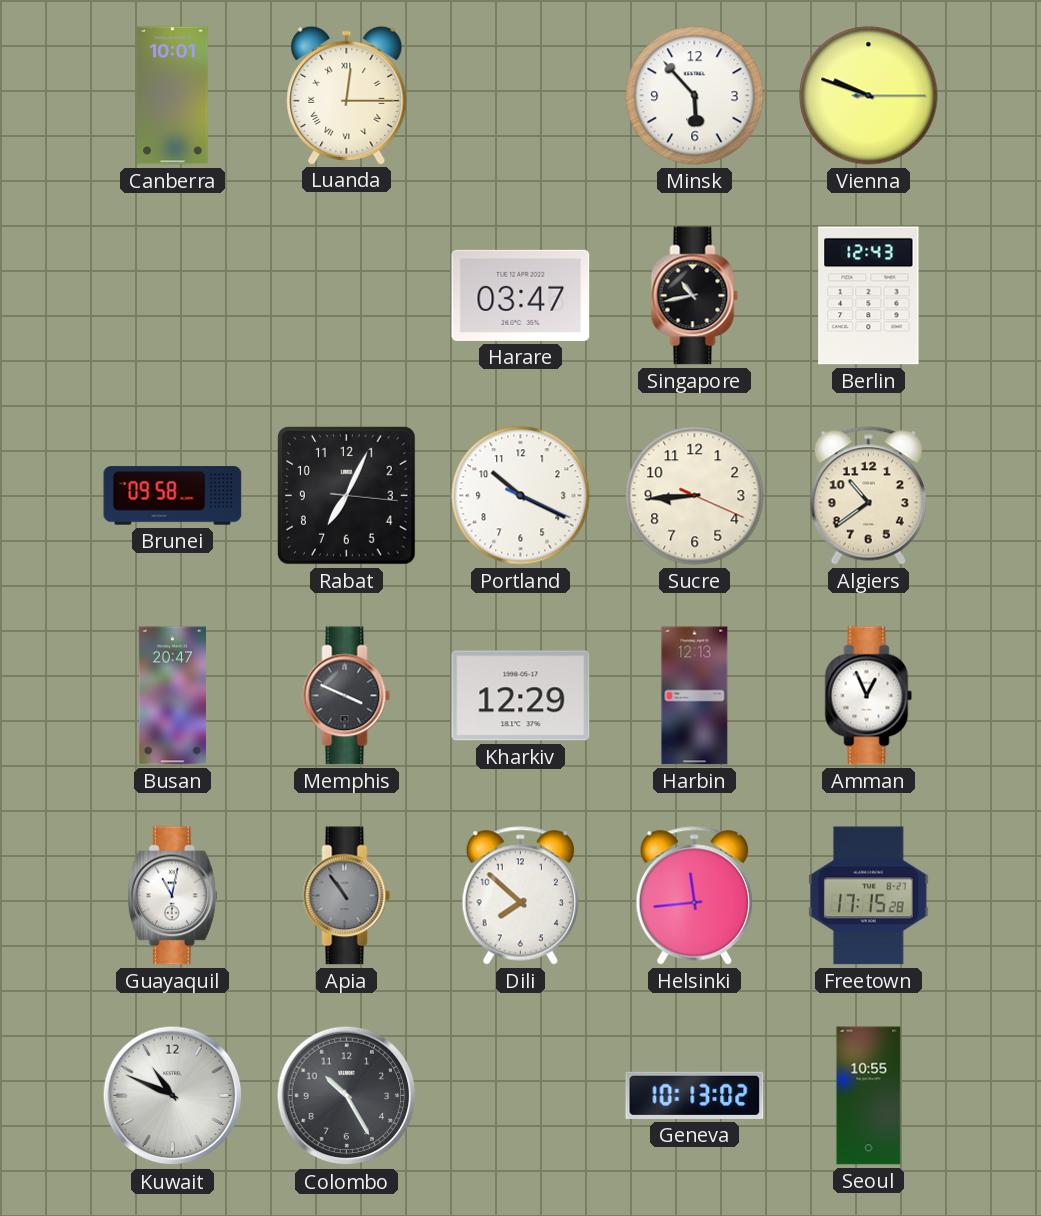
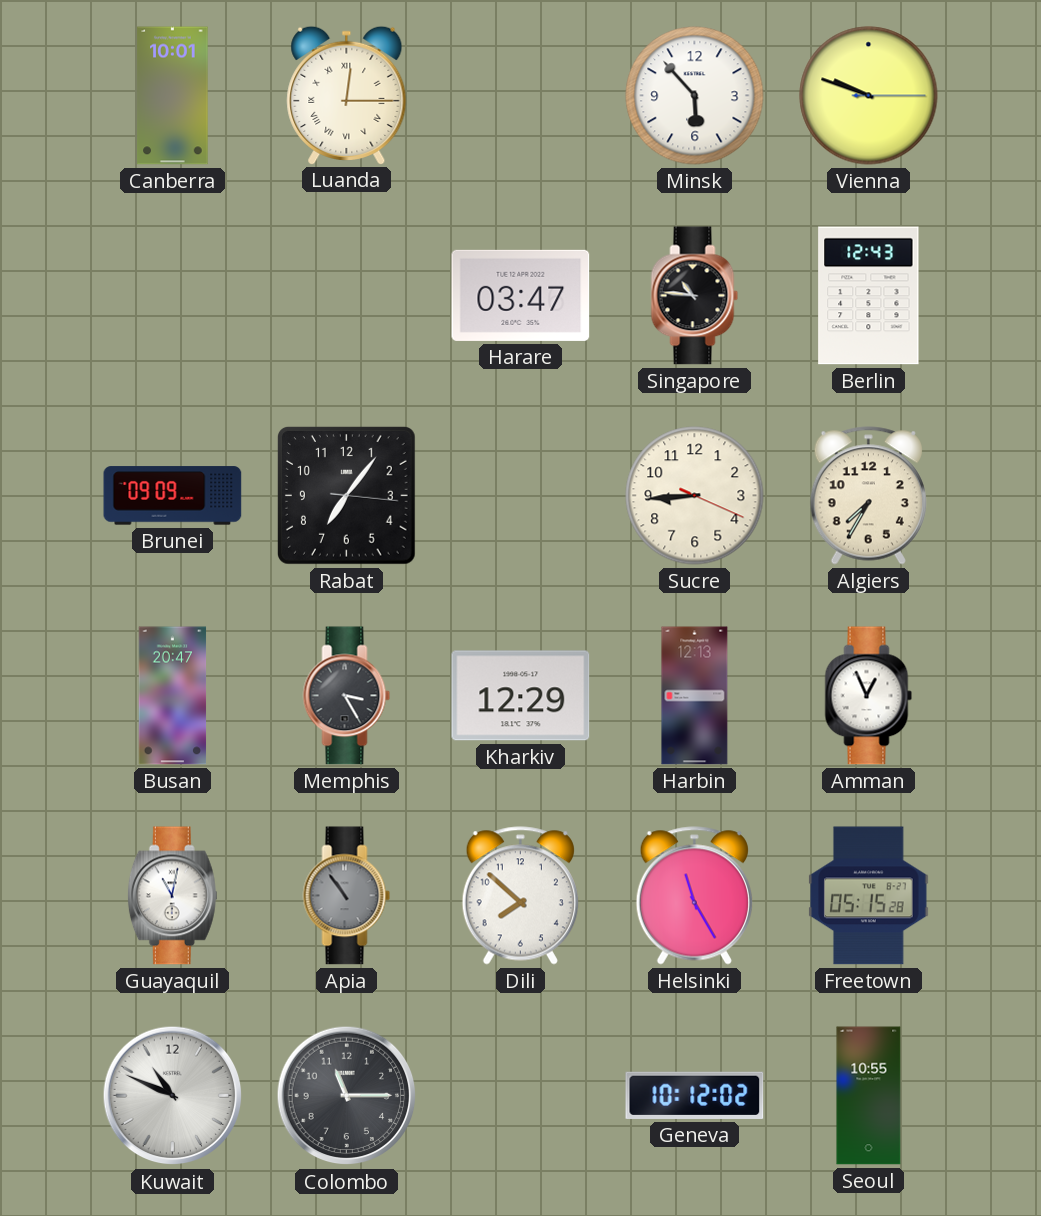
Singapore: 10:43 -> 10:46
Brunei: 09:58 -> 09:09
Rabat: 7:04 -> 7:06
Portland: 10:19 -> none
Algiers: 10:39 -> 7:35
Memphis: 3:49 -> 3:25
Helsinki: 11:44 -> 11:25
Freetown: 17:15 -> 05:15
Colombo: 10:25 -> 11:15
Geneva: 10:13 -> 10:12
